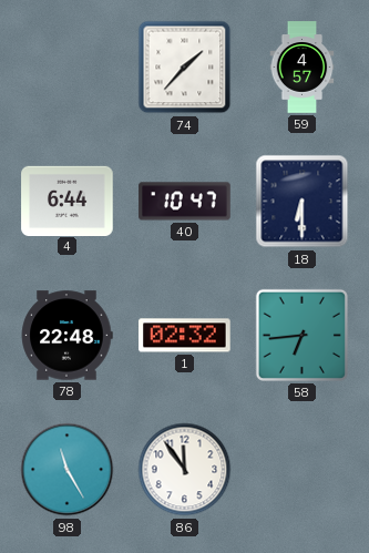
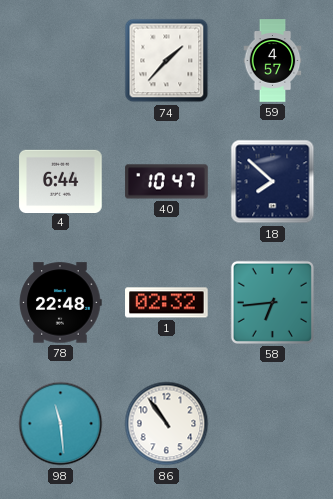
18: 6:30 -> 7:52
98: 11:25 -> 11:29
86: 11:54 -> 10:54
